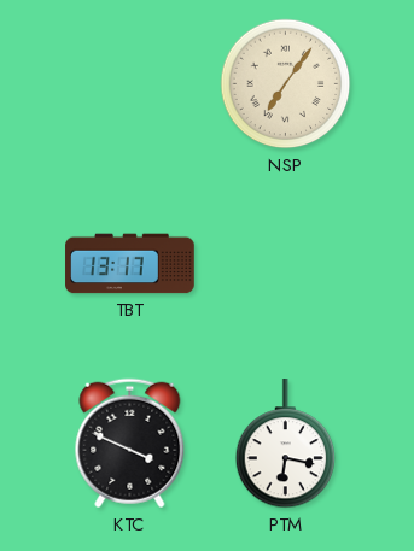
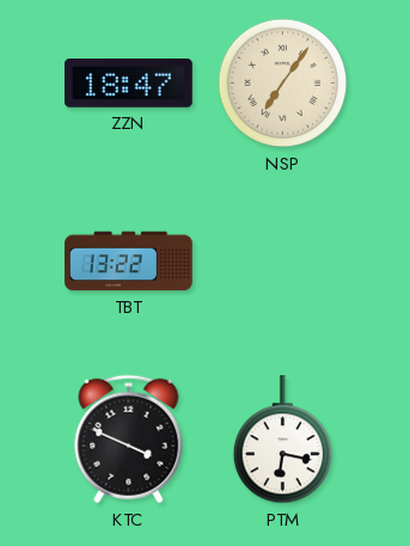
ZZN: none -> 18:47
TBT: 13:17 -> 13:22
